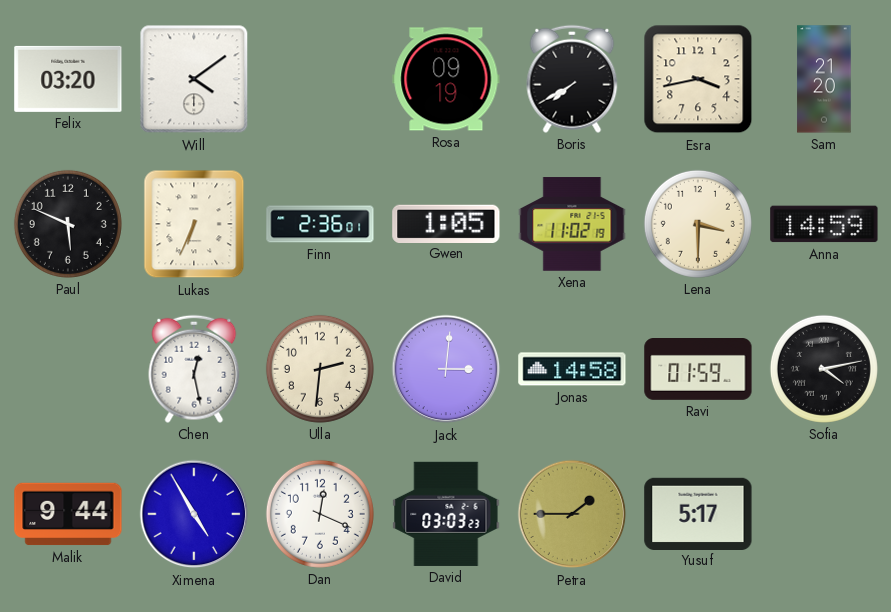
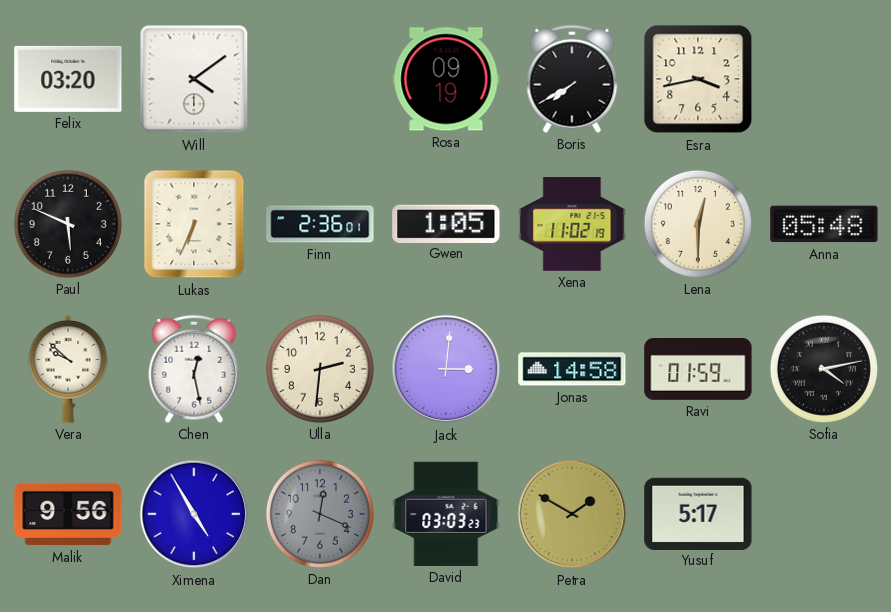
Sam: 21:20 -> none
Lena: 3:30 -> 12:30
Anna: 14:59 -> 05:48
Vera: none -> 9:52
Malik: 9:44 -> 9:56
Dan dial: white -> grey
Petra: 1:45 -> 1:50
